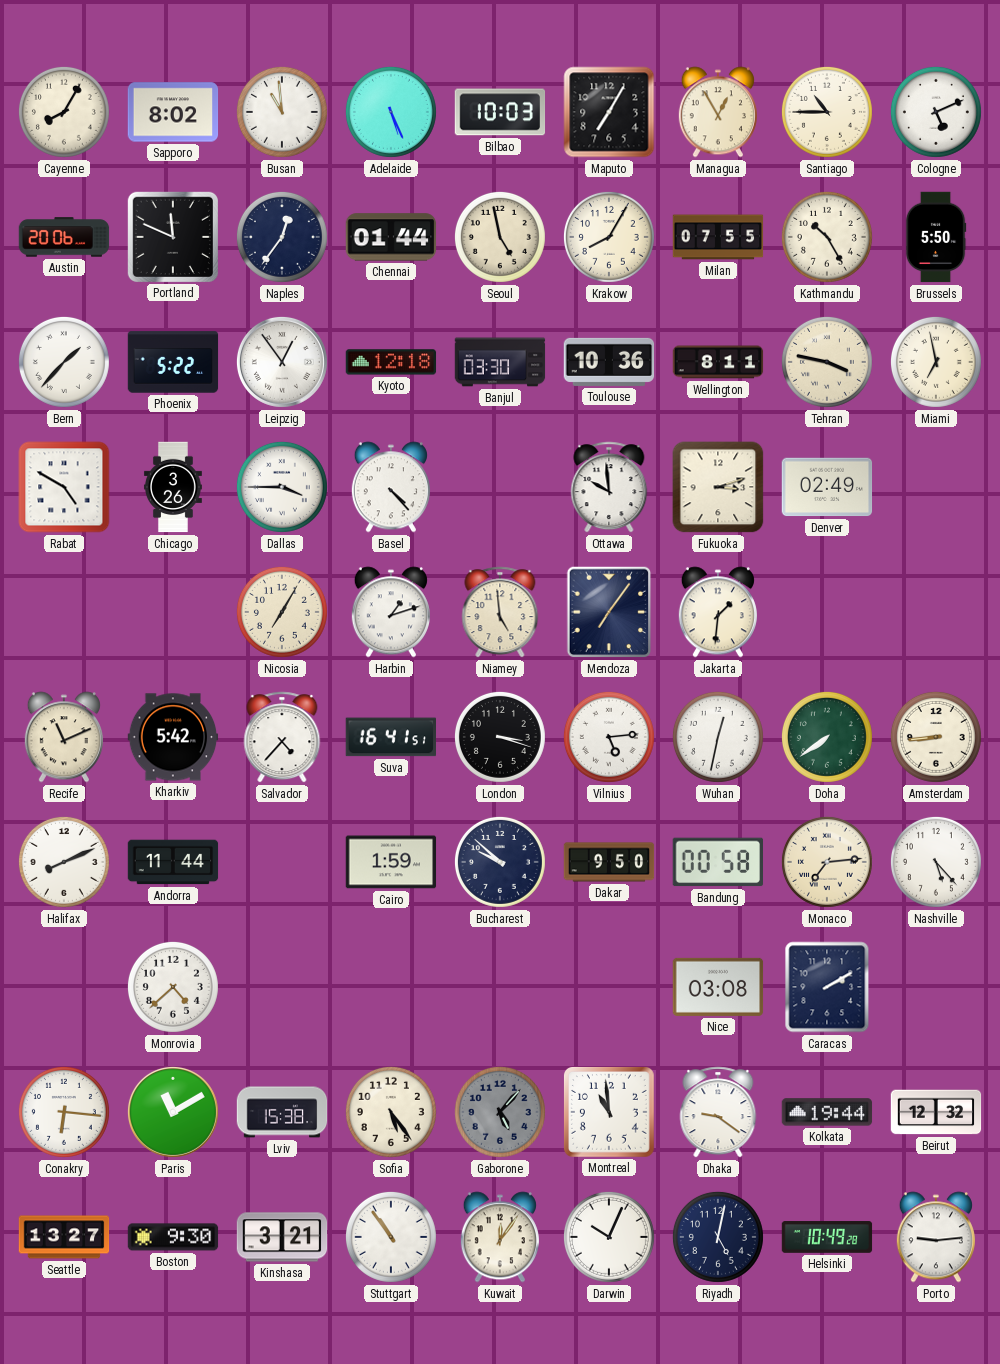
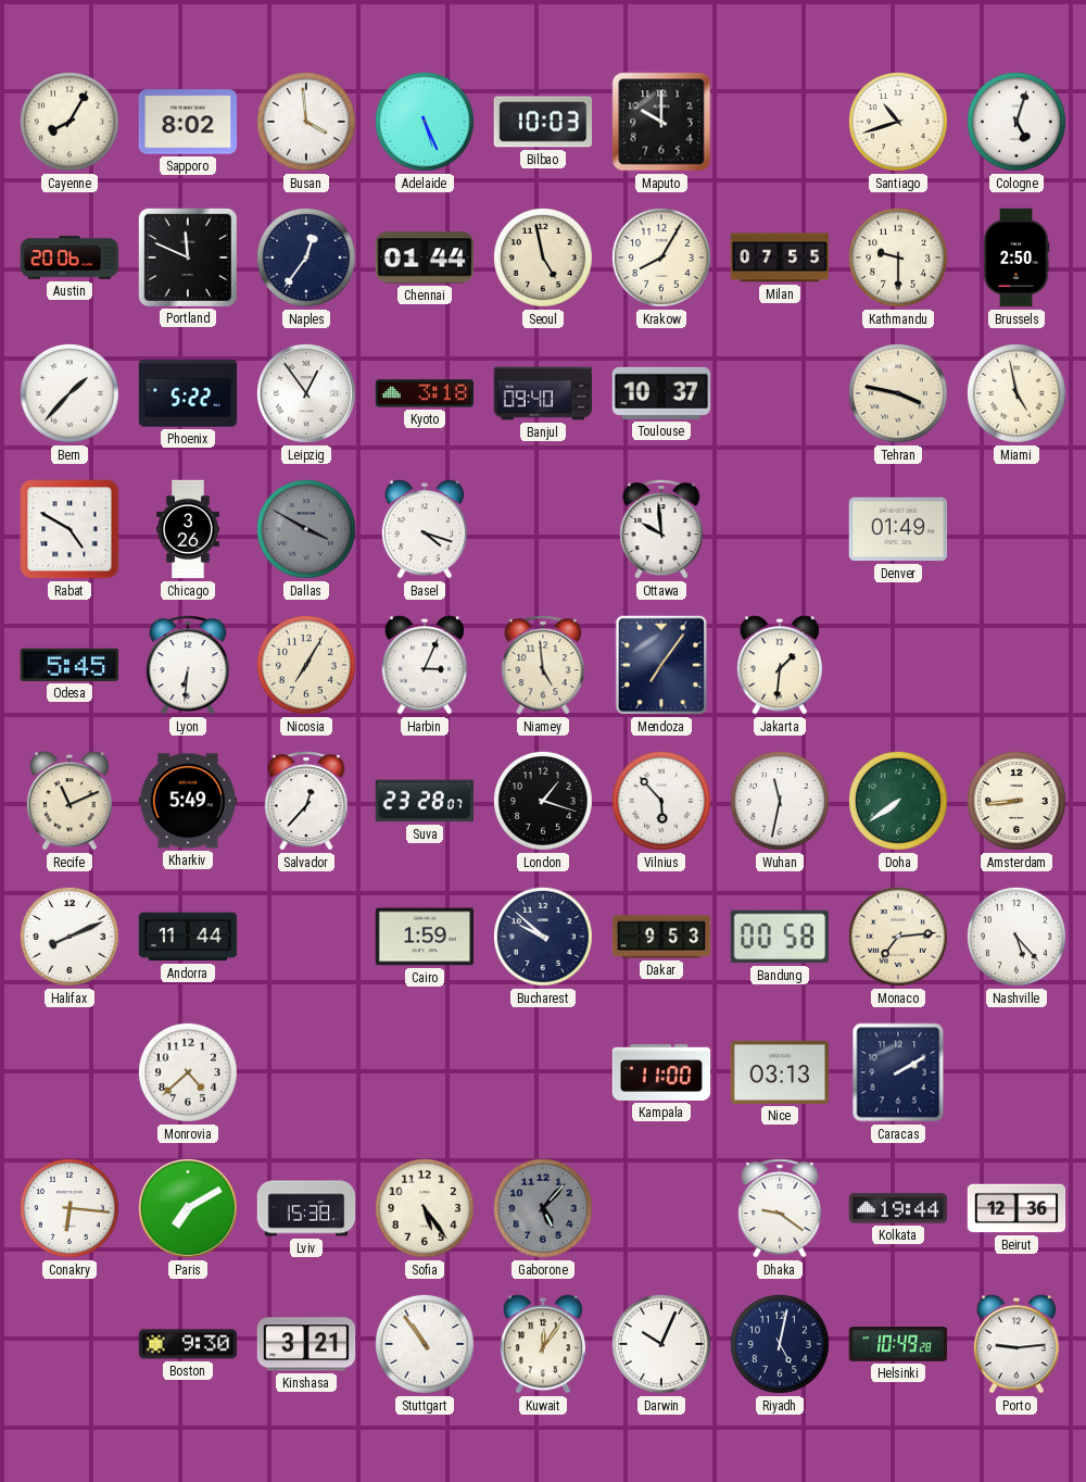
Busan: 10:59 -> 3:59
Maputo: 7:05 -> 10:00
Managua: 12:55 -> none
Santiago: 10:45 -> 10:42
Cologne: 5:11 -> 5:03
Kathmandu: 10:25 -> 9:30
Brussels: 5:50 -> 2:50
Kyoto: 12:18 -> 3:18
Banjul: 03:30 -> 09:40
Toulouse: 10:36 -> 10:37
Wellington: 8:11 -> none
Miami: 6:58 -> 4:58
Dallas: 3:45 -> 3:50
Dallas dial: white -> grey
Basel: 4:23 -> 4:18
Fukuoka: 3:12 -> none
Denver: 02:49 -> 01:49
Odesa: none -> 5:45
Lyon: none -> 6:31
Harbin: 1:12 -> 3:04
Kharkiv: 5:42 -> 5:49
Salvador: 4:37 -> 12:37
Suva: 16:41 -> 23:28
London: 3:18 -> 1:18
Vilnius: 5:14 -> 5:53
Wuhan: 12:32 -> 11:32
Dakar: 9:50 -> 9:53
Kampala: none -> 11:00
Nice: 03:08 -> 03:13
Paris: 11:10 -> 7:10
Montreal: 10:59 -> none
Beirut: 12:32 -> 12:36
Seattle: 13:27 -> none
